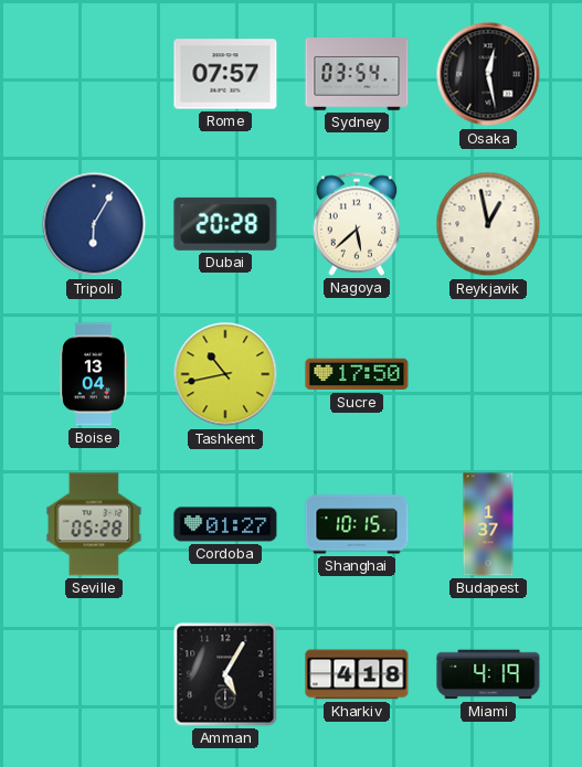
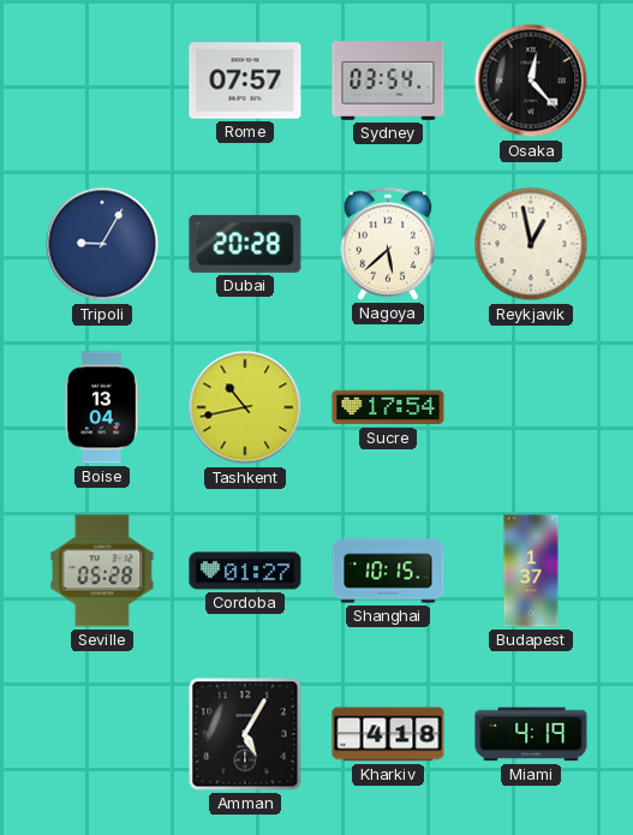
Osaka: 12:28 -> 12:23
Tripoli: 6:05 -> 9:05
Sucre: 17:50 -> 17:54
